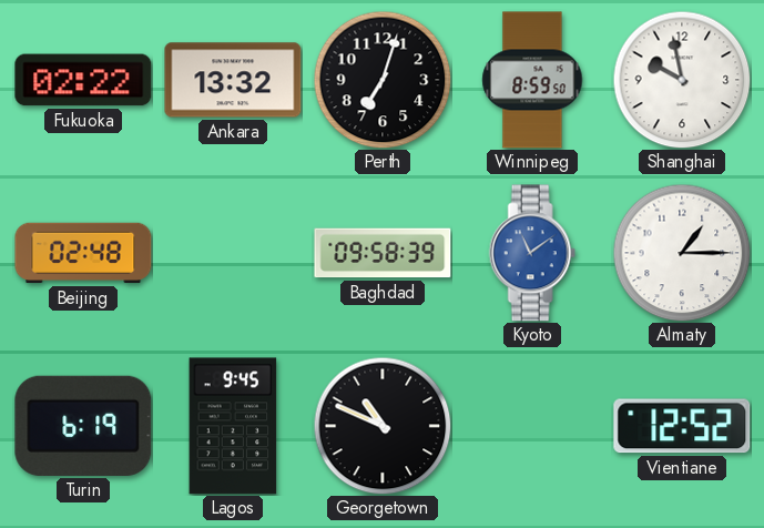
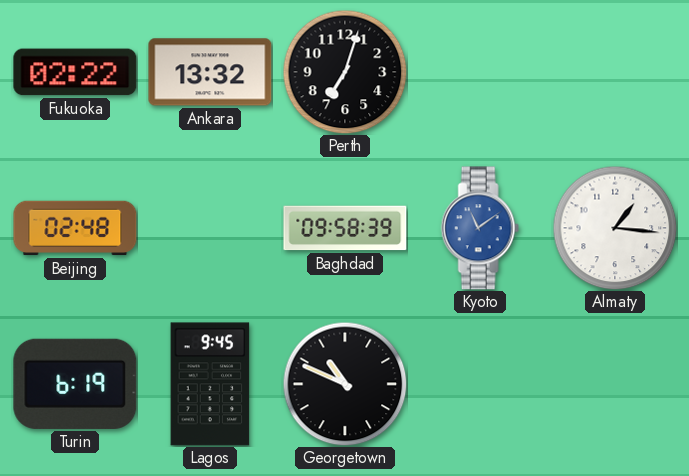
Winnipeg: 8:59 -> none
Shanghai: 9:58 -> none
Almaty: 1:15 -> 1:16
Vientiane: 12:52 -> none
